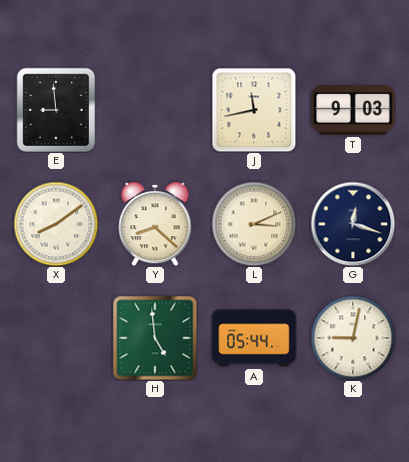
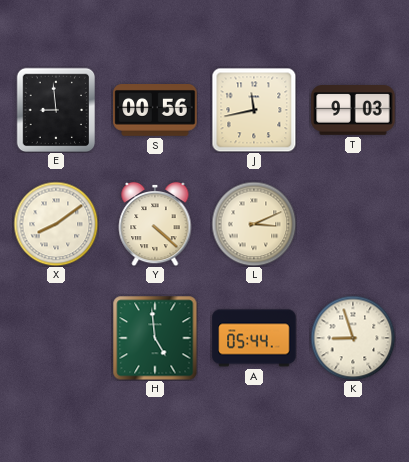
S: none -> 00:56
Y: 8:22 -> 4:22
G: 12:18 -> none
K: 9:02 -> 8:57
